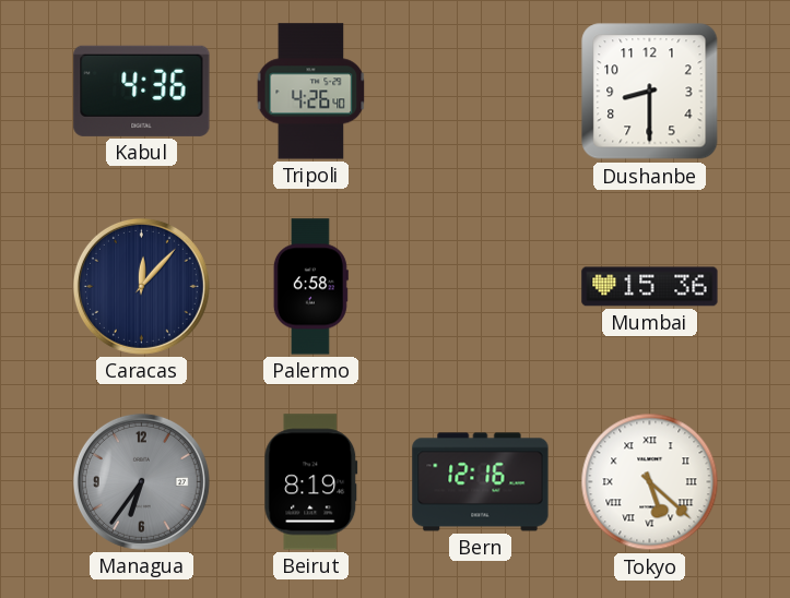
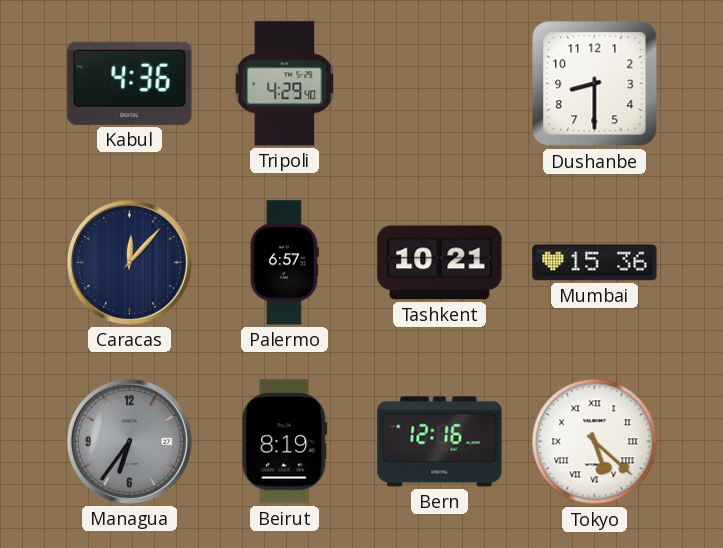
Tripoli: 4:26 -> 4:29
Palermo: 6:58 -> 6:57
Tashkent: none -> 10:21
